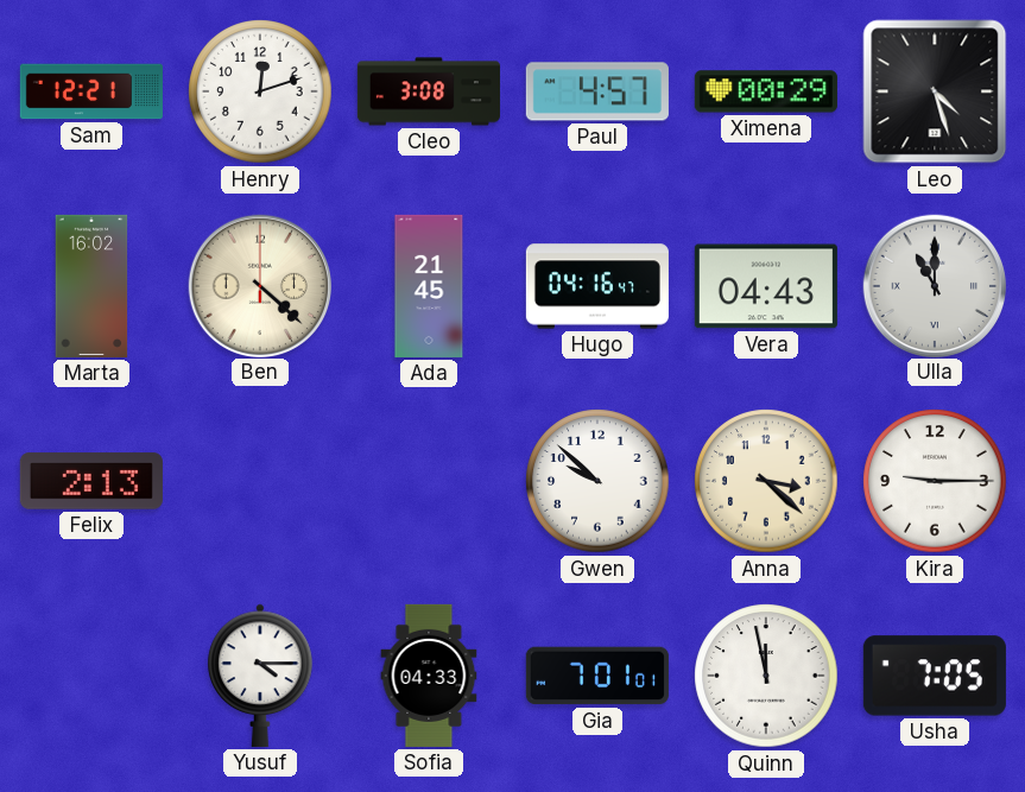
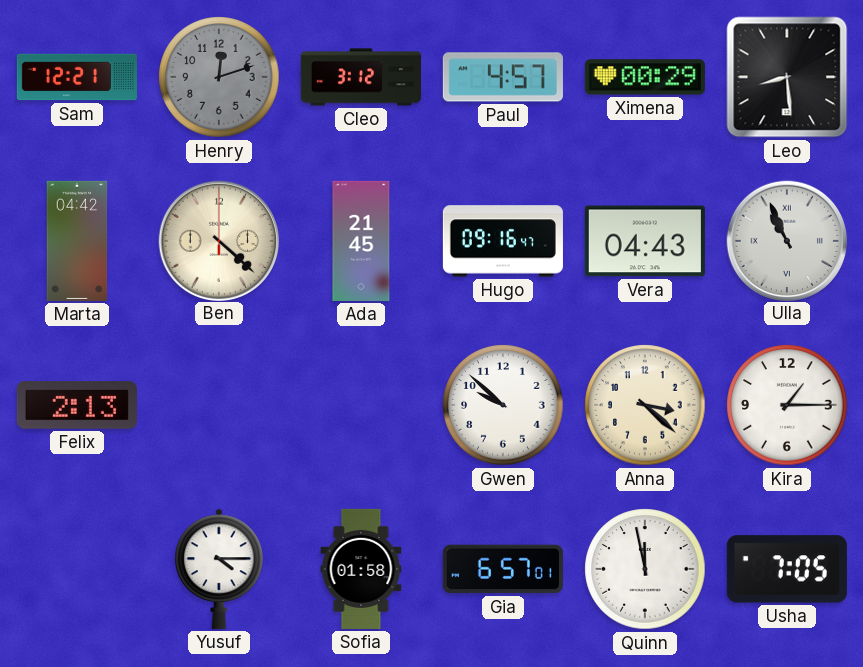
Henry dial: white -> grey
Cleo: 3:08 -> 3:12
Leo: 4:27 -> 8:29
Marta: 16:02 -> 04:42
Hugo: 04:16 -> 09:16
Ulla: 11:00 -> 10:56
Kira: 9:15 -> 1:15
Sofia: 04:33 -> 01:58
Gia: 7:01 -> 6:57
